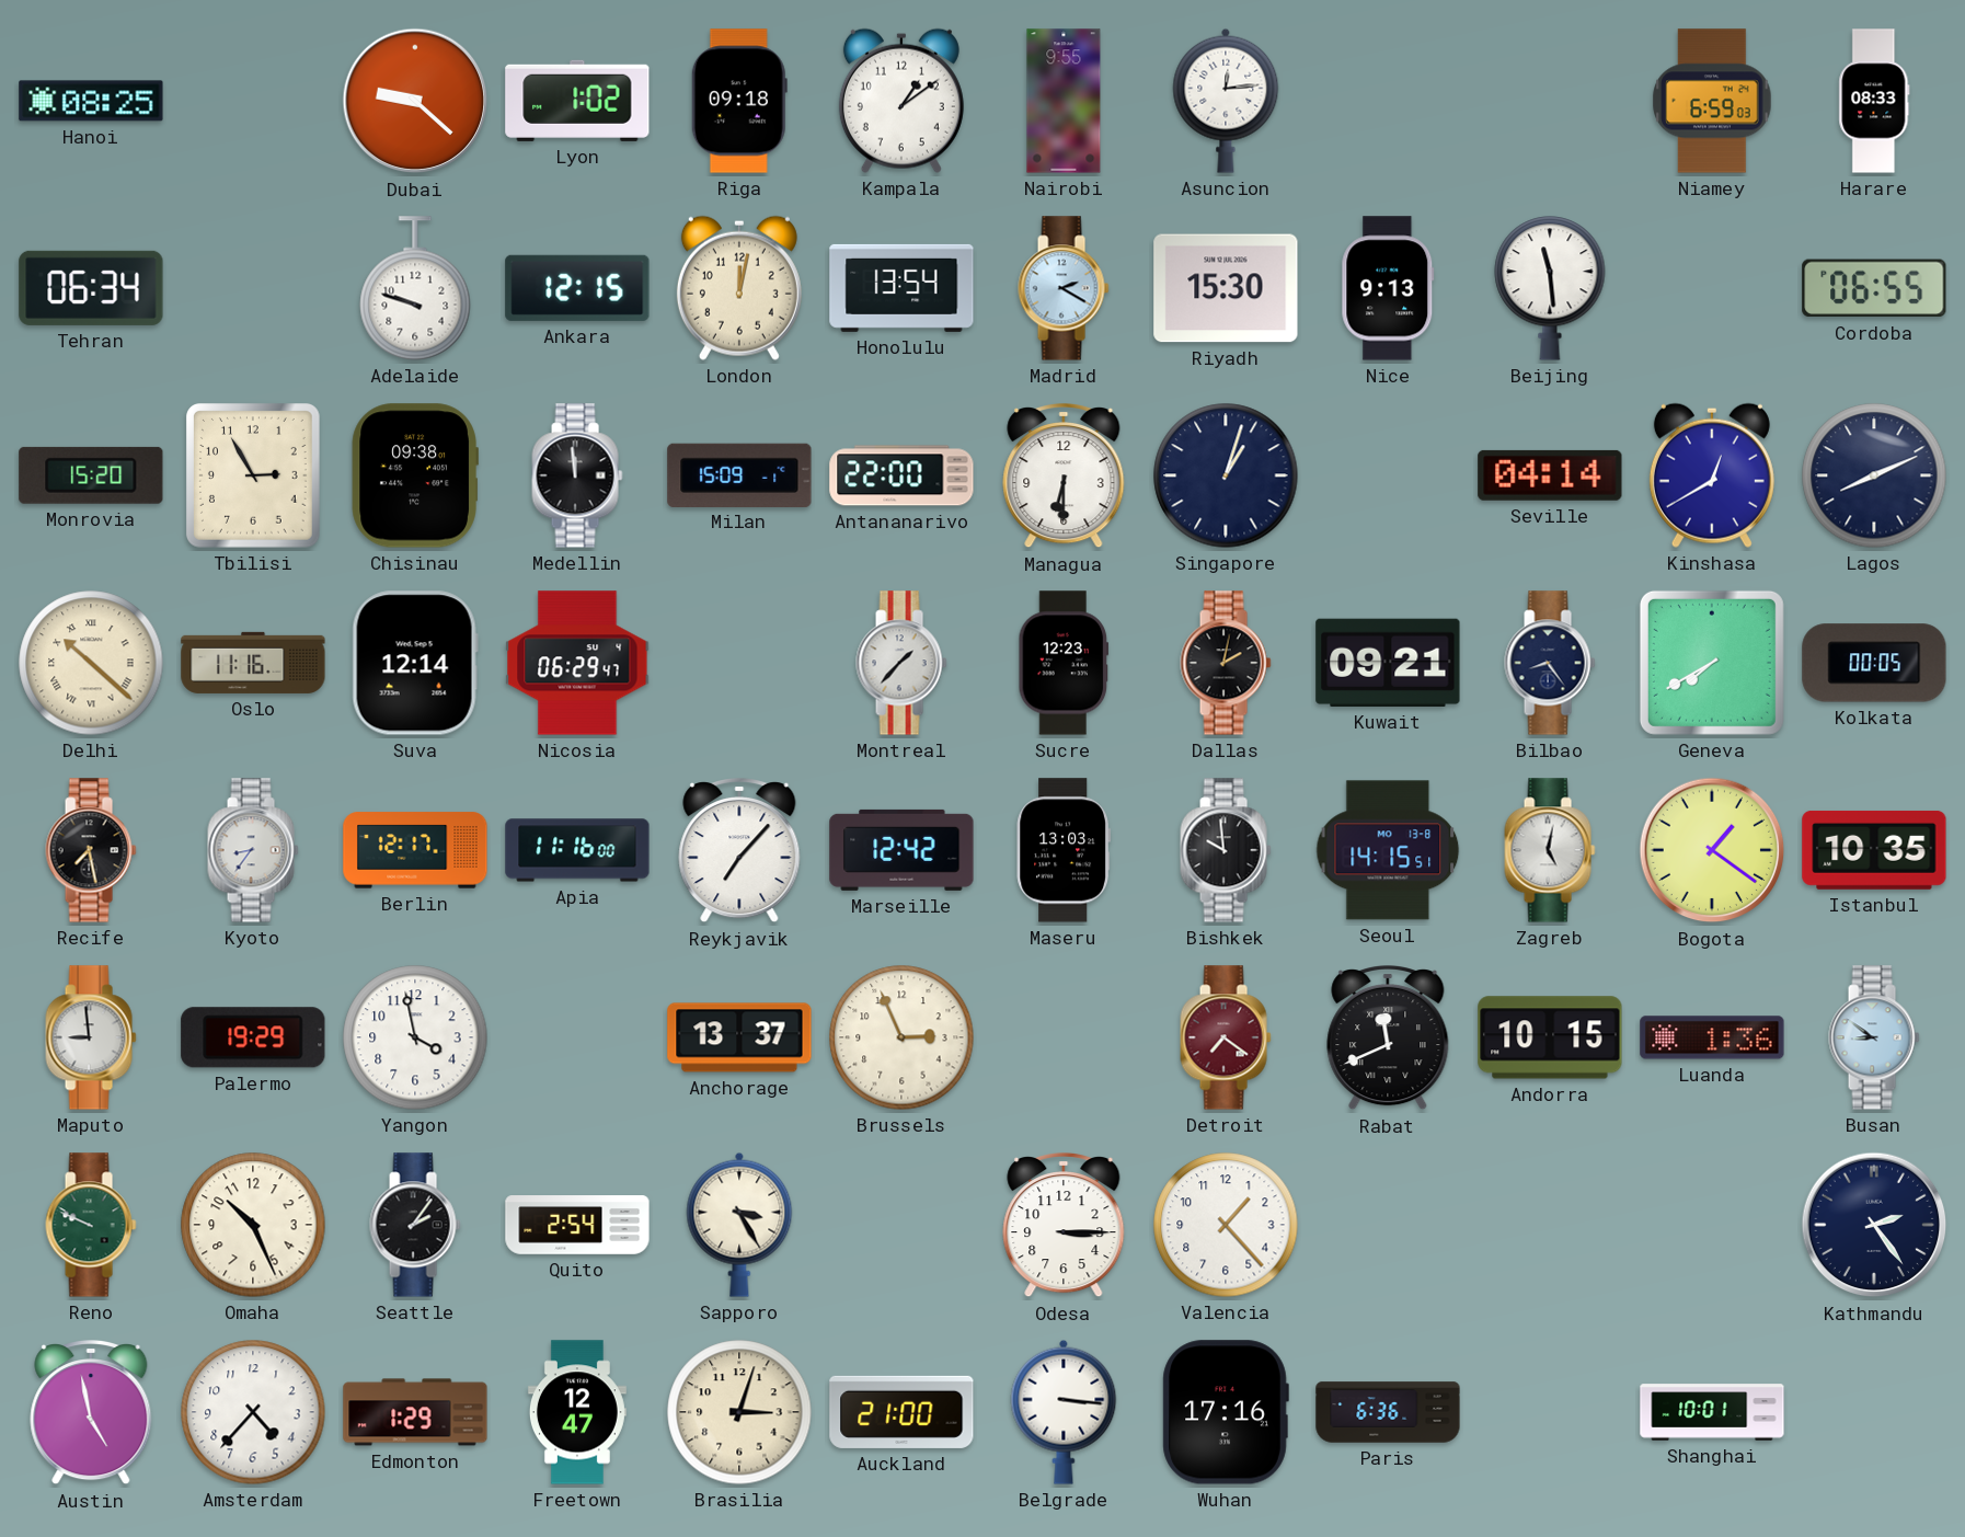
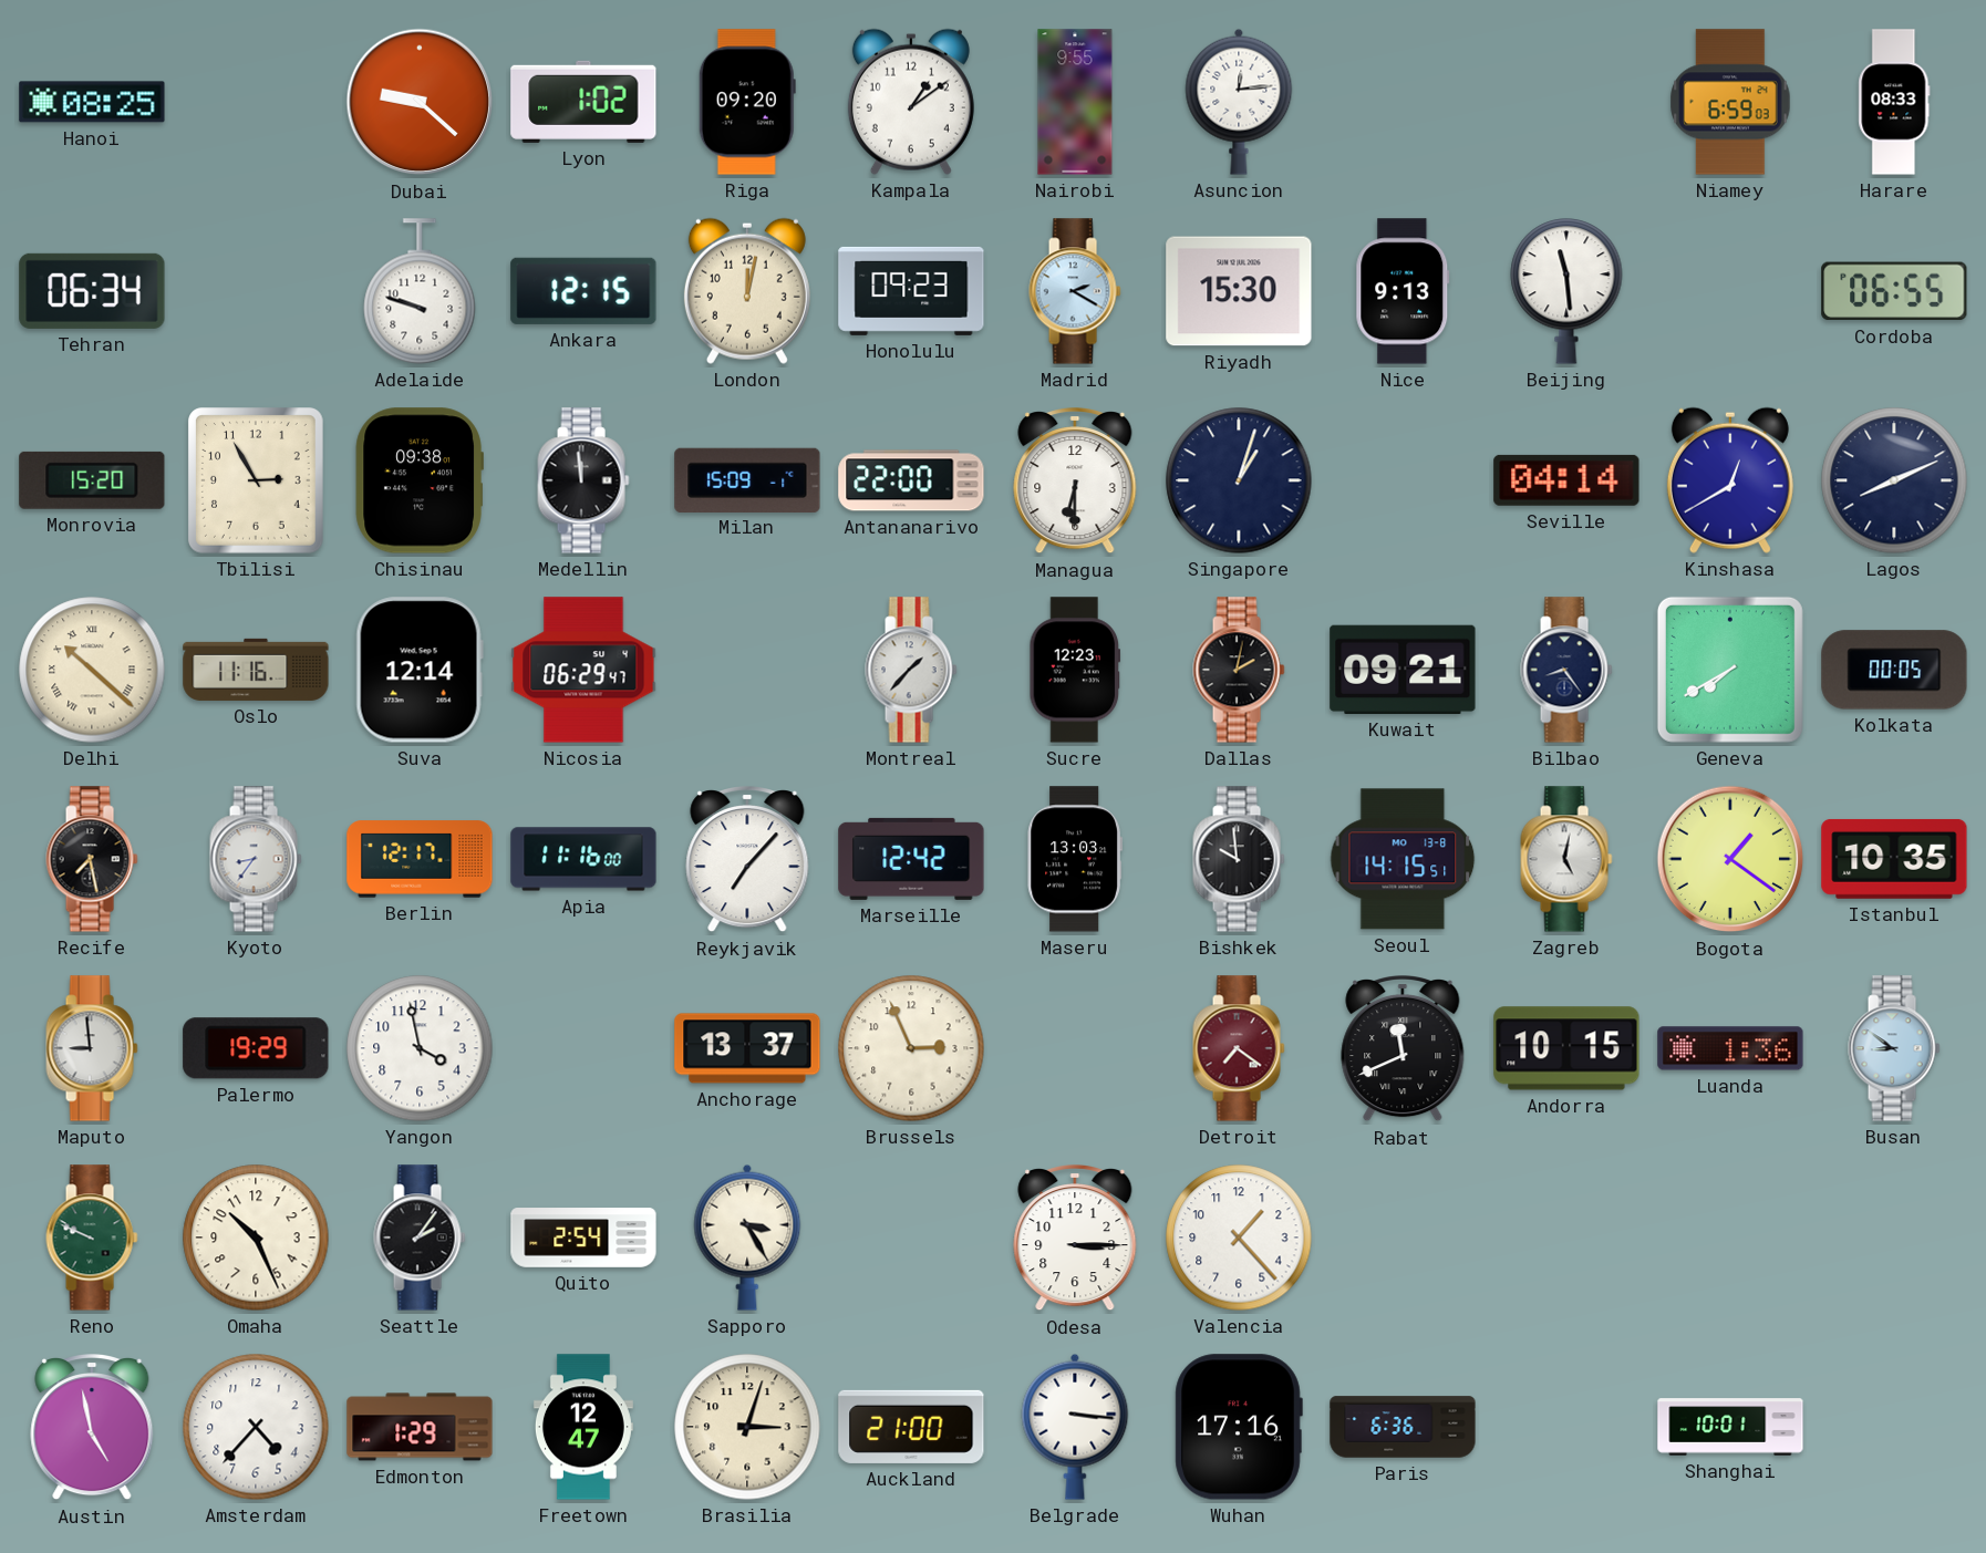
Riga: 09:18 -> 09:20
Honolulu: 13:54 -> 09:23
Kathmandu: 2:24 -> none
